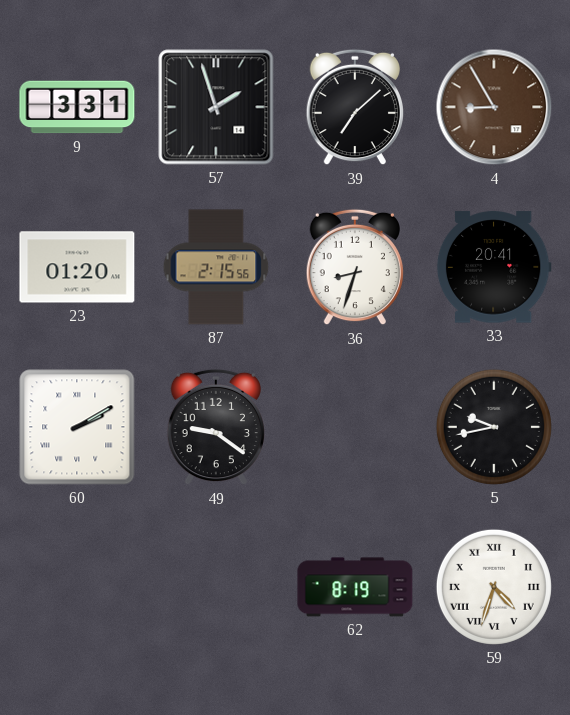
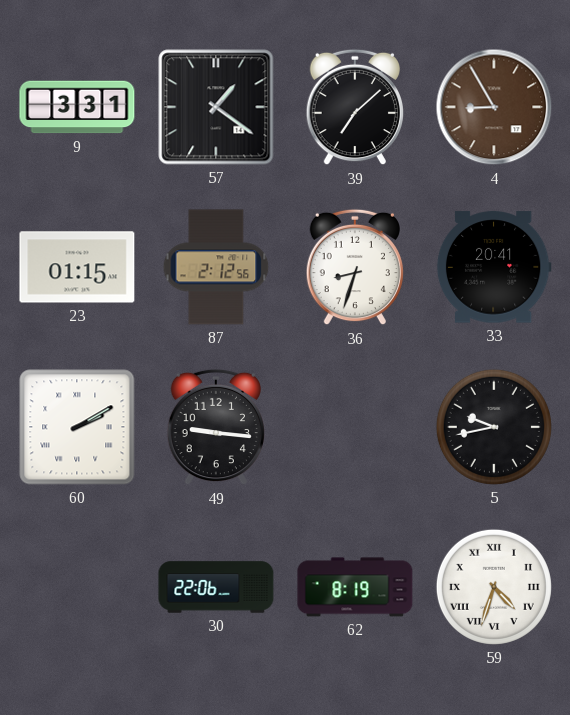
57: 1:57 -> 1:21
23: 01:20 -> 01:15
87: 2:15 -> 2:12
49: 9:21 -> 9:16
30: none -> 22:06
